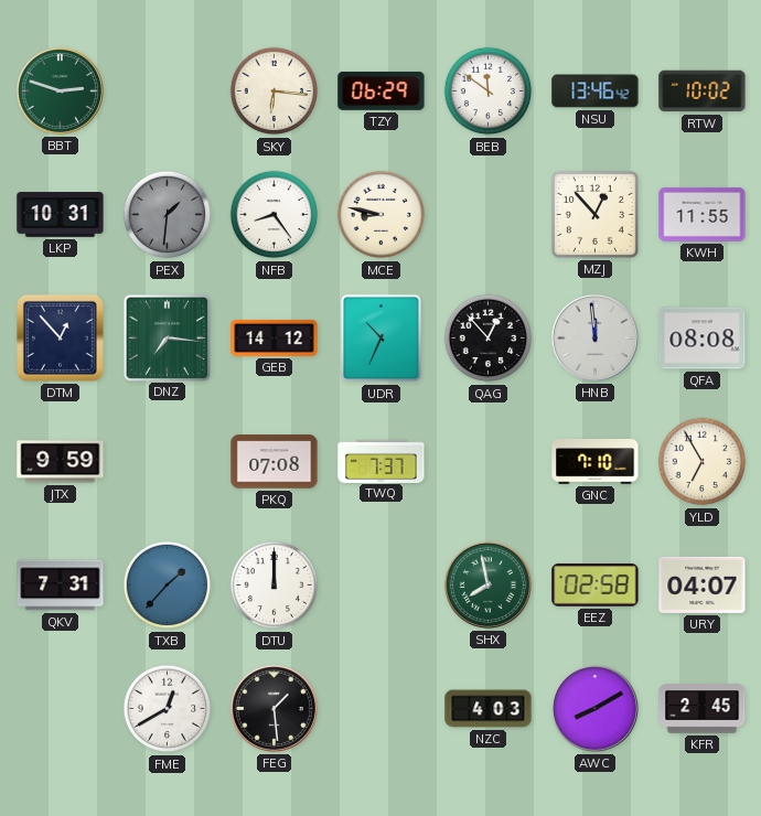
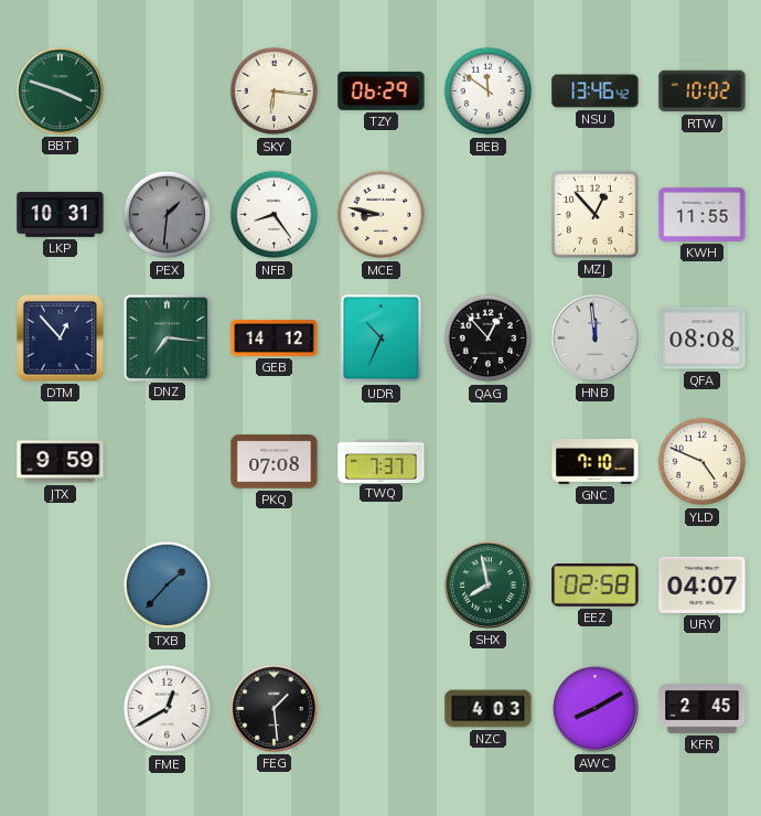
BBT: 2:48 -> 3:48
YLD: 6:55 -> 4:49
QKV: 7:31 -> none
DTU: 12:00 -> none
